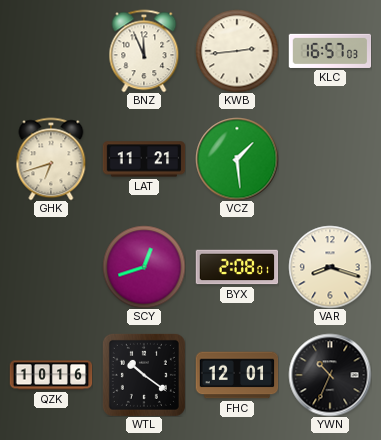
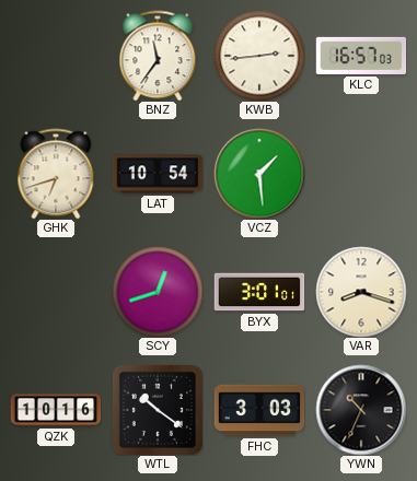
BNZ: 11:56 -> 11:36
LAT: 11:21 -> 10:54
BYX: 2:08 -> 3:01
FHC: 12:01 -> 3:03
